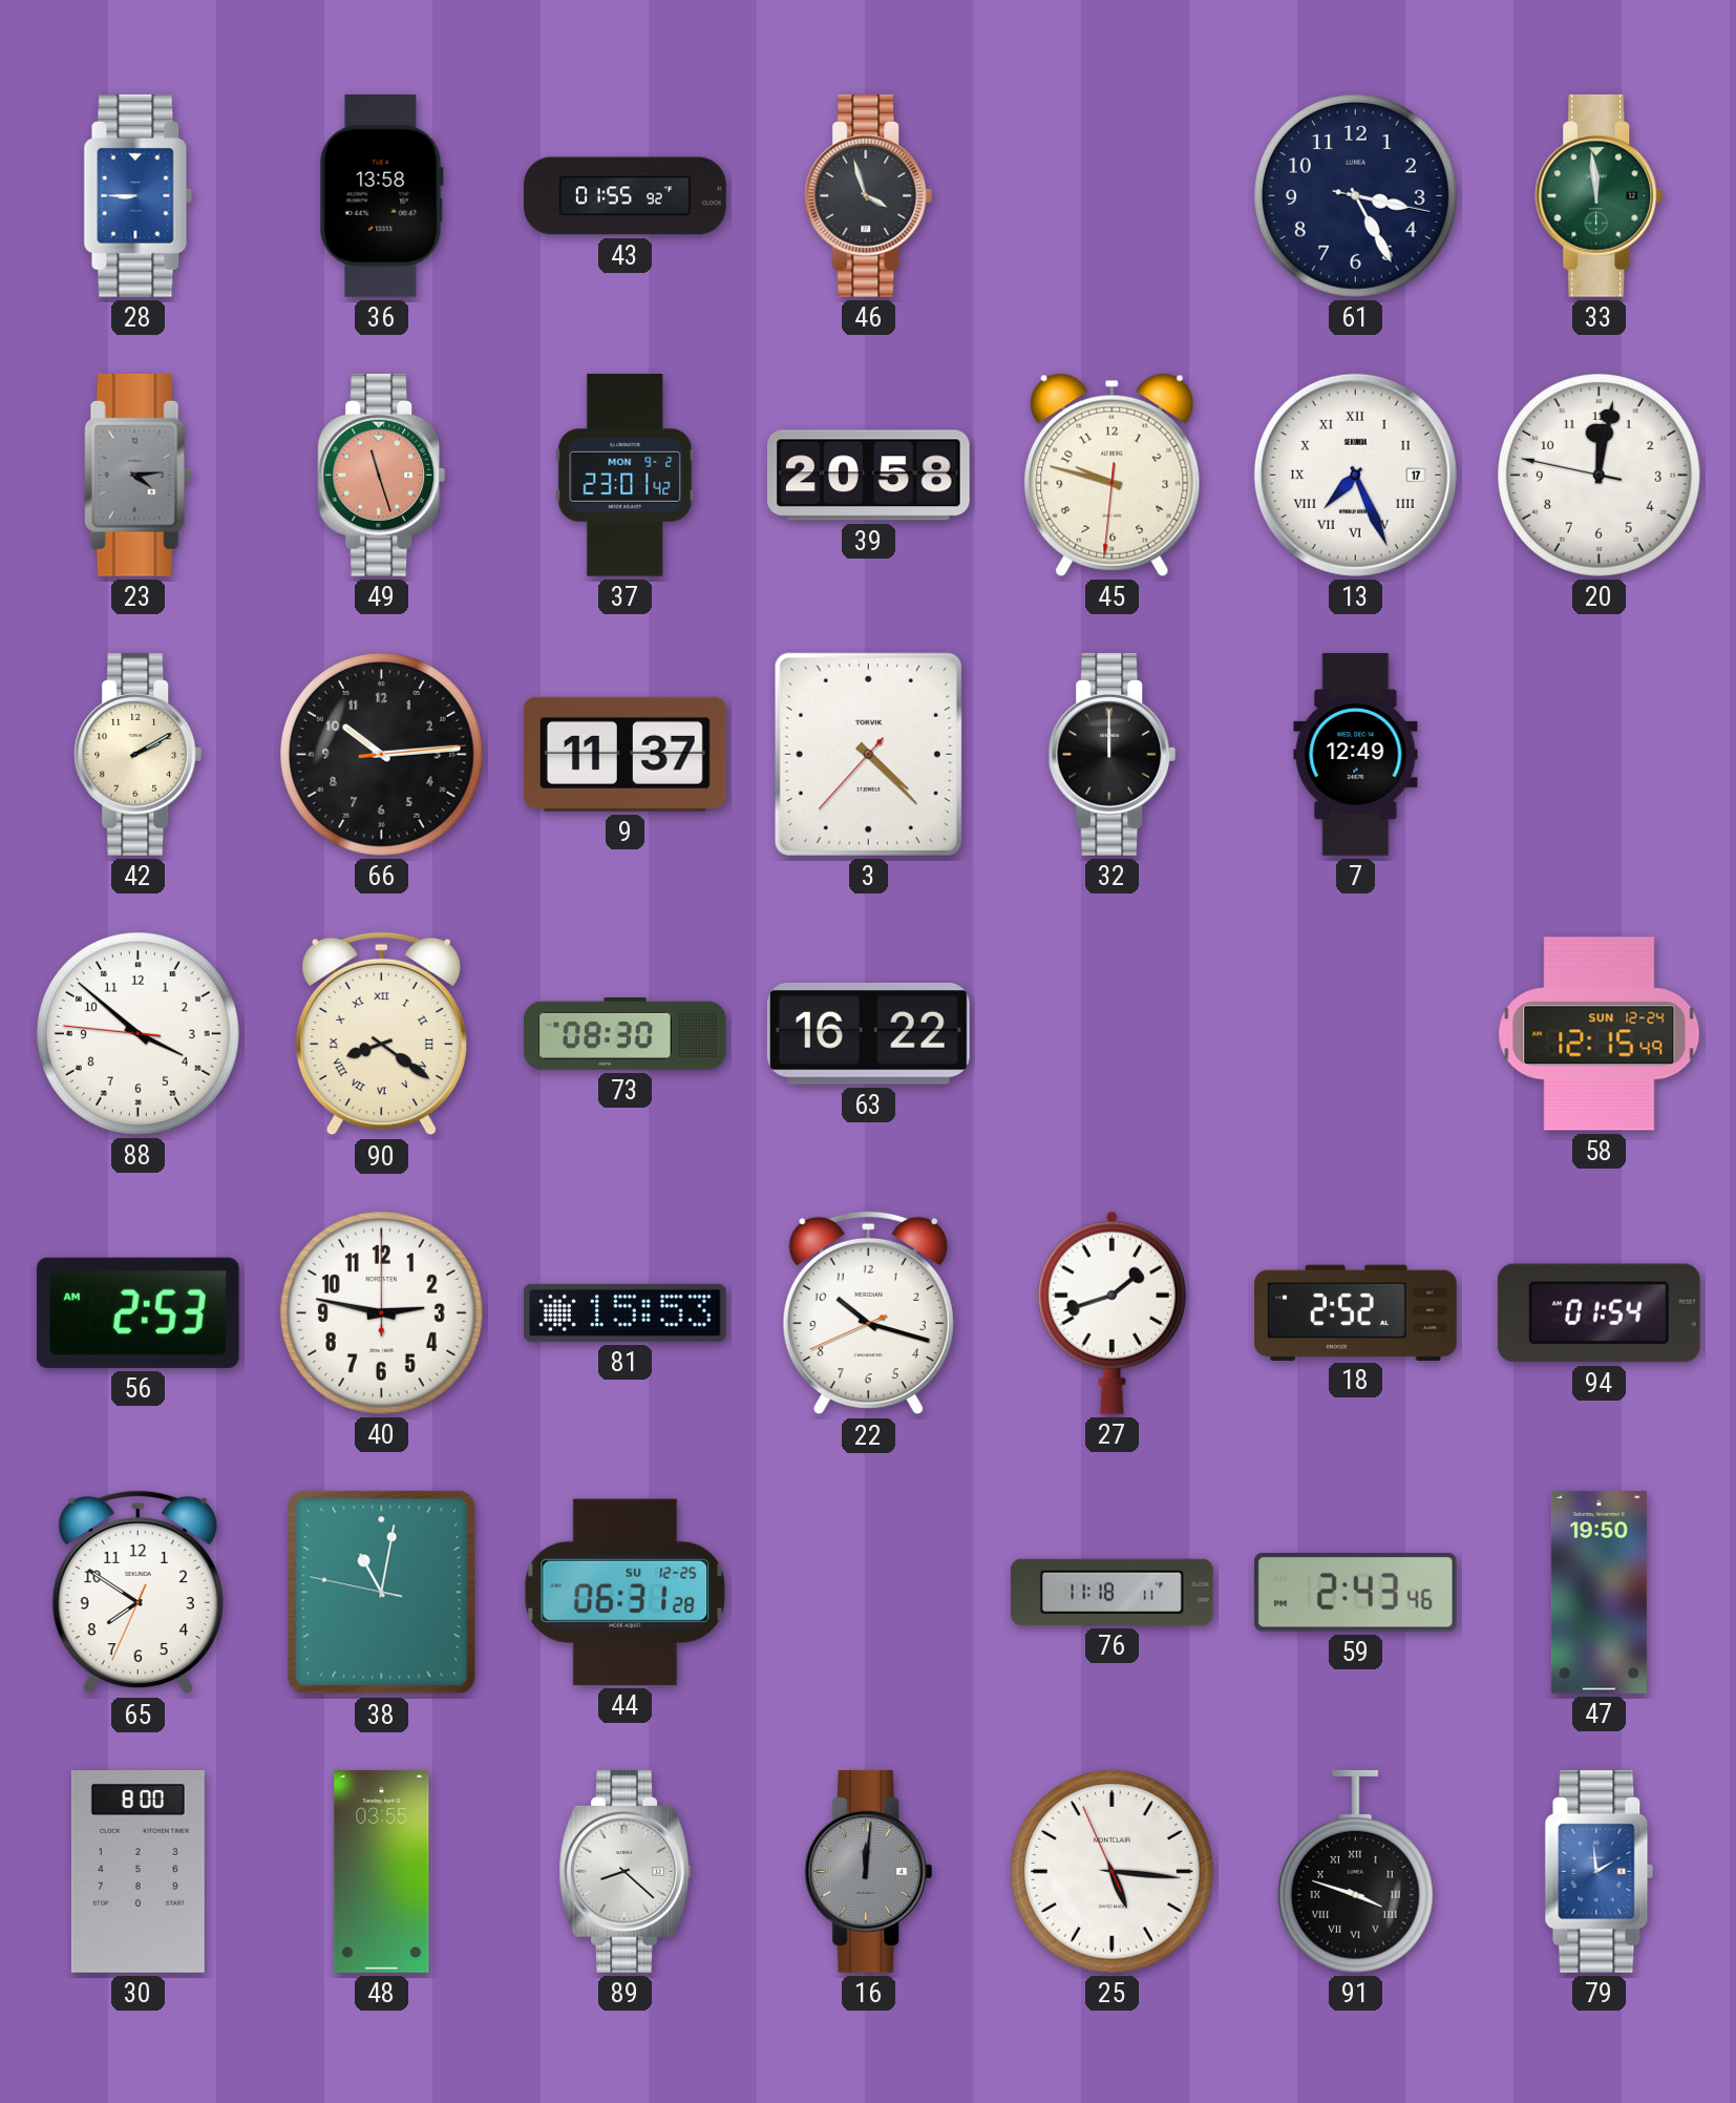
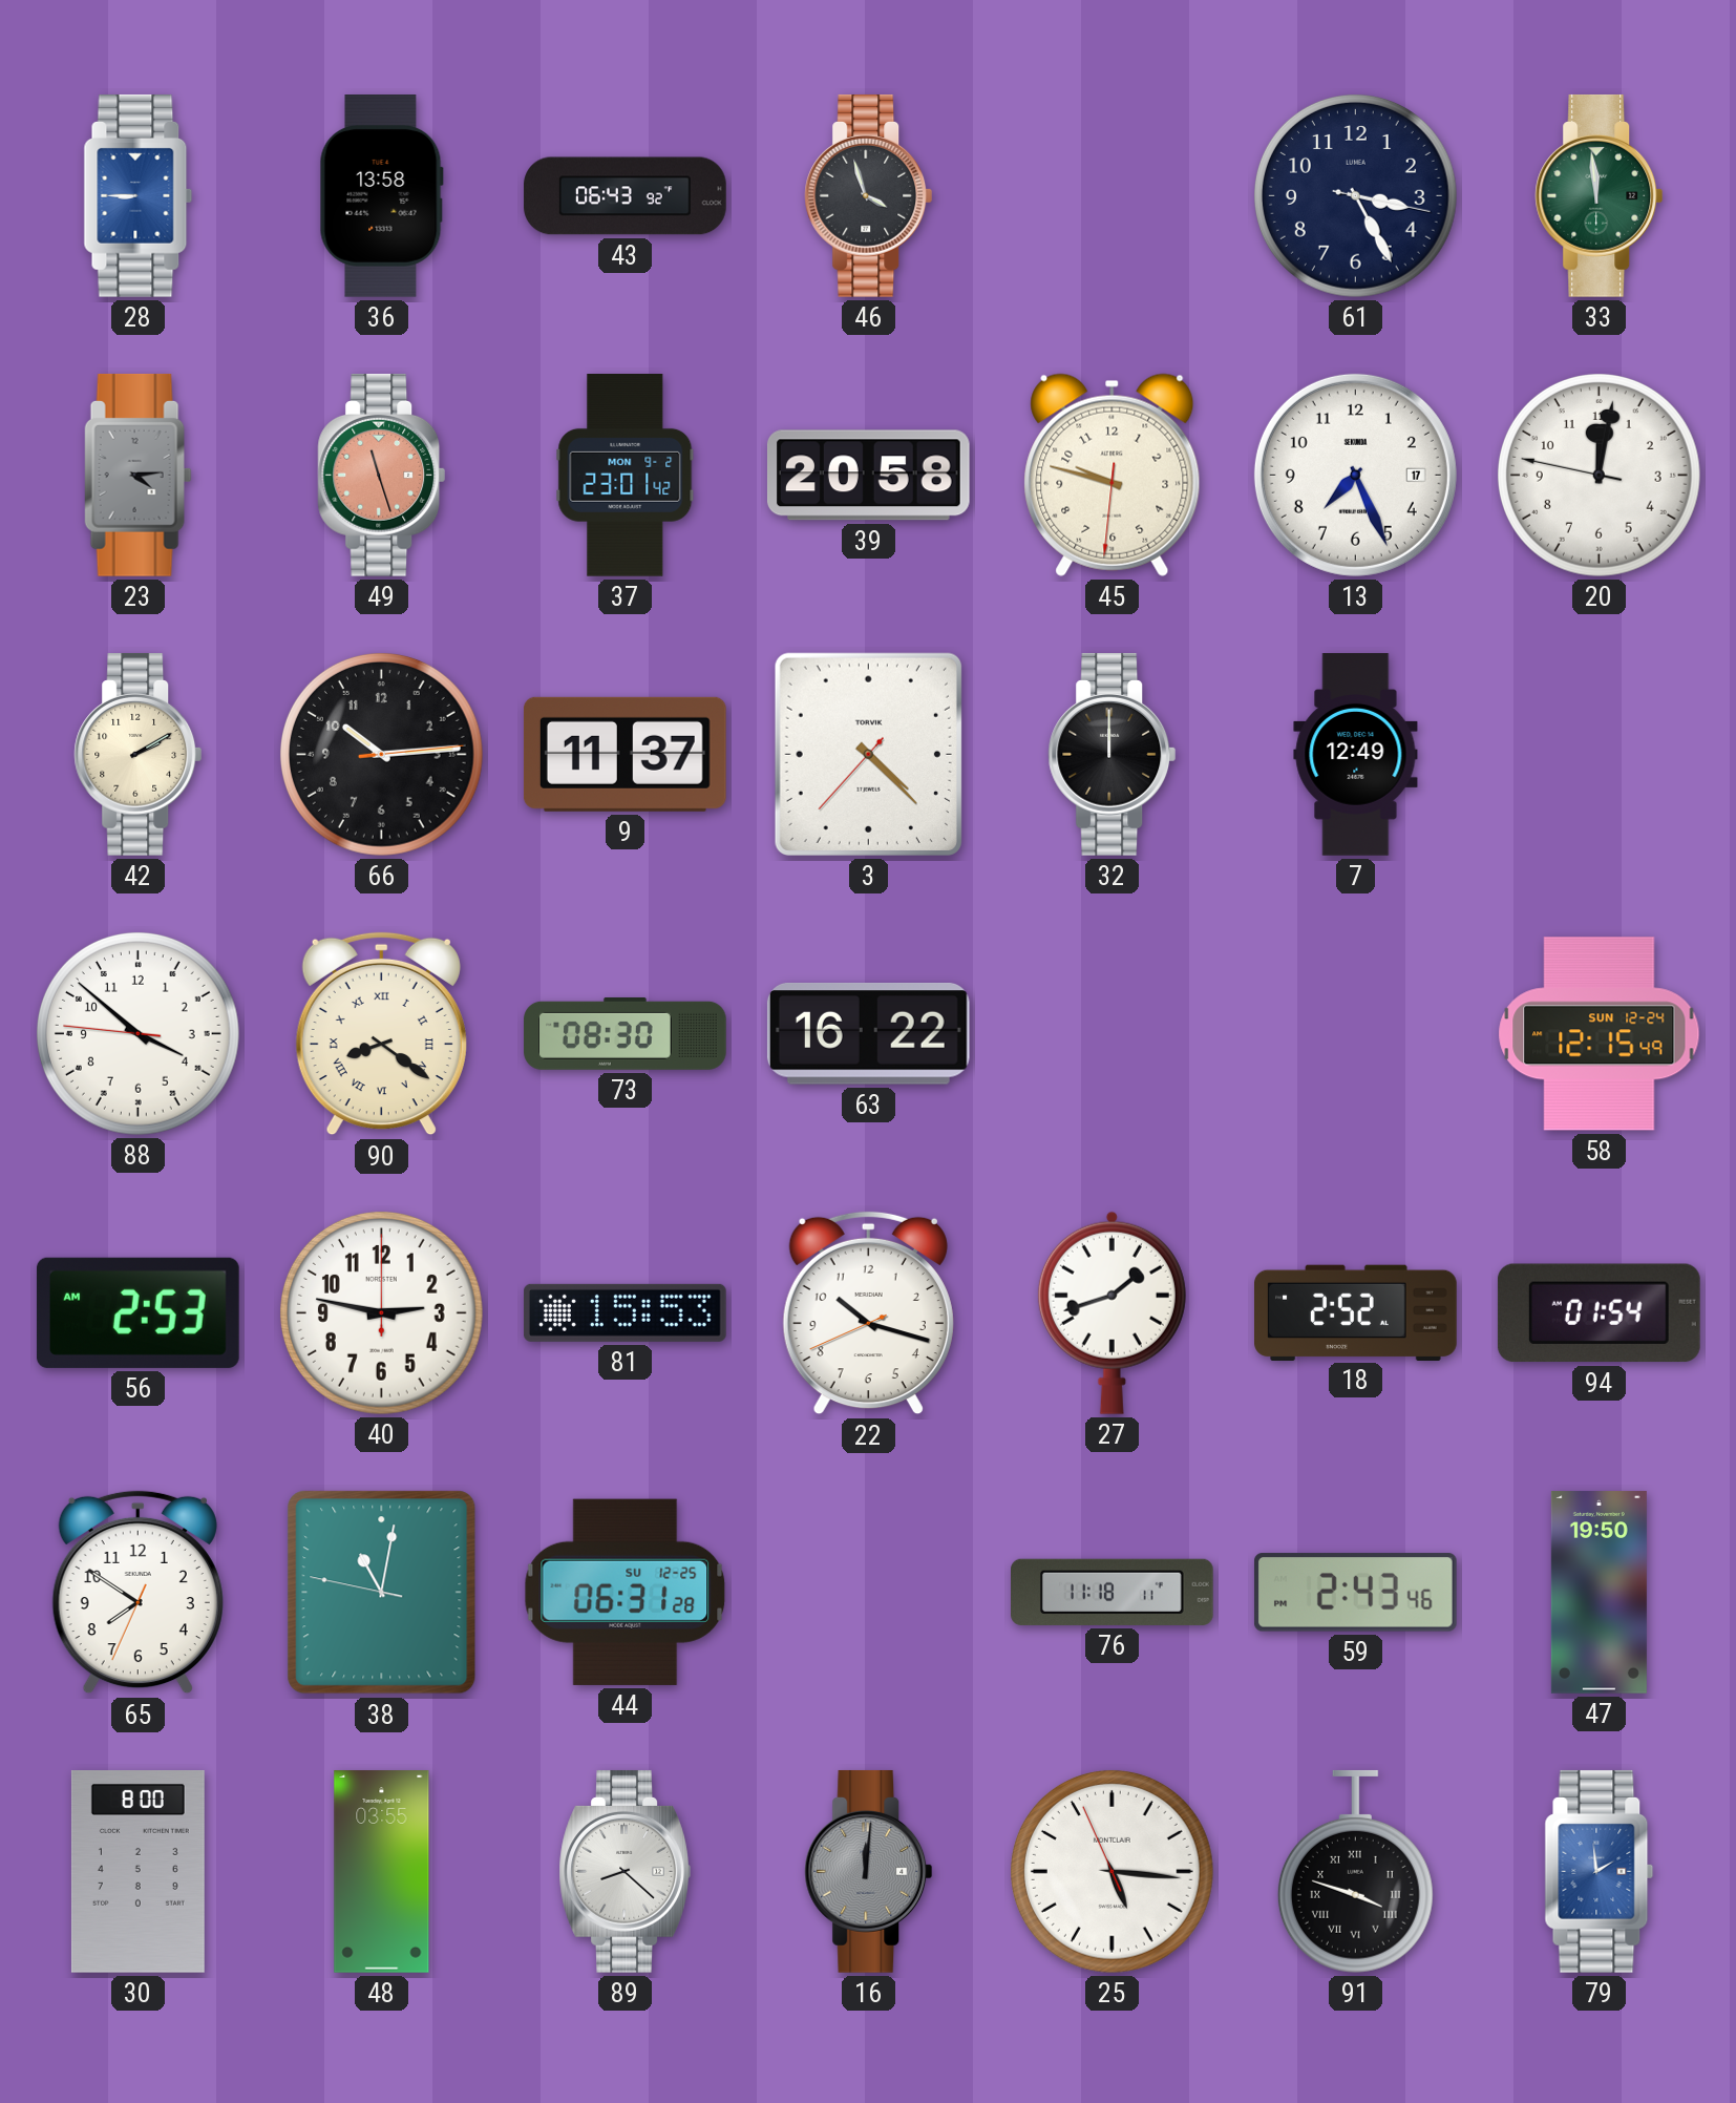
43: 01:55 -> 06:43
13 numerals: Roman -> Arabic
